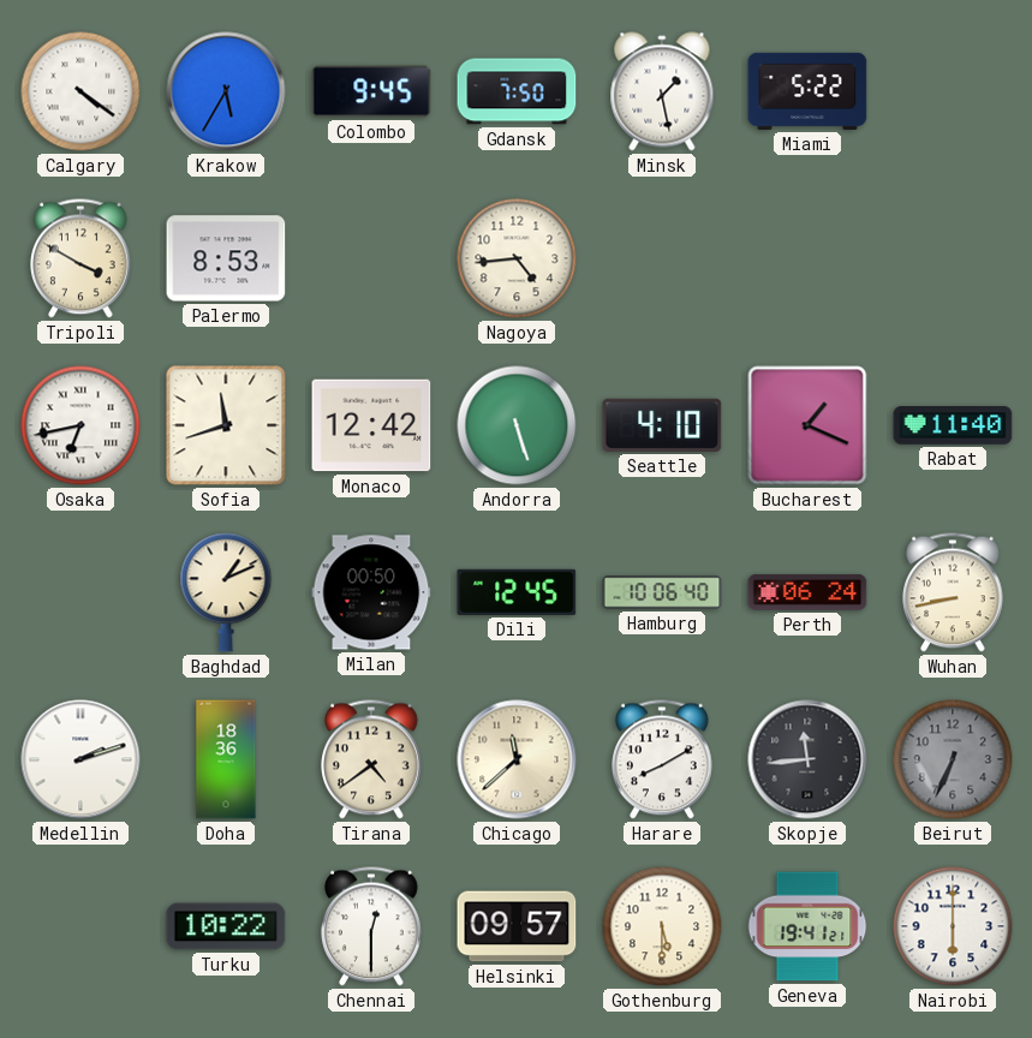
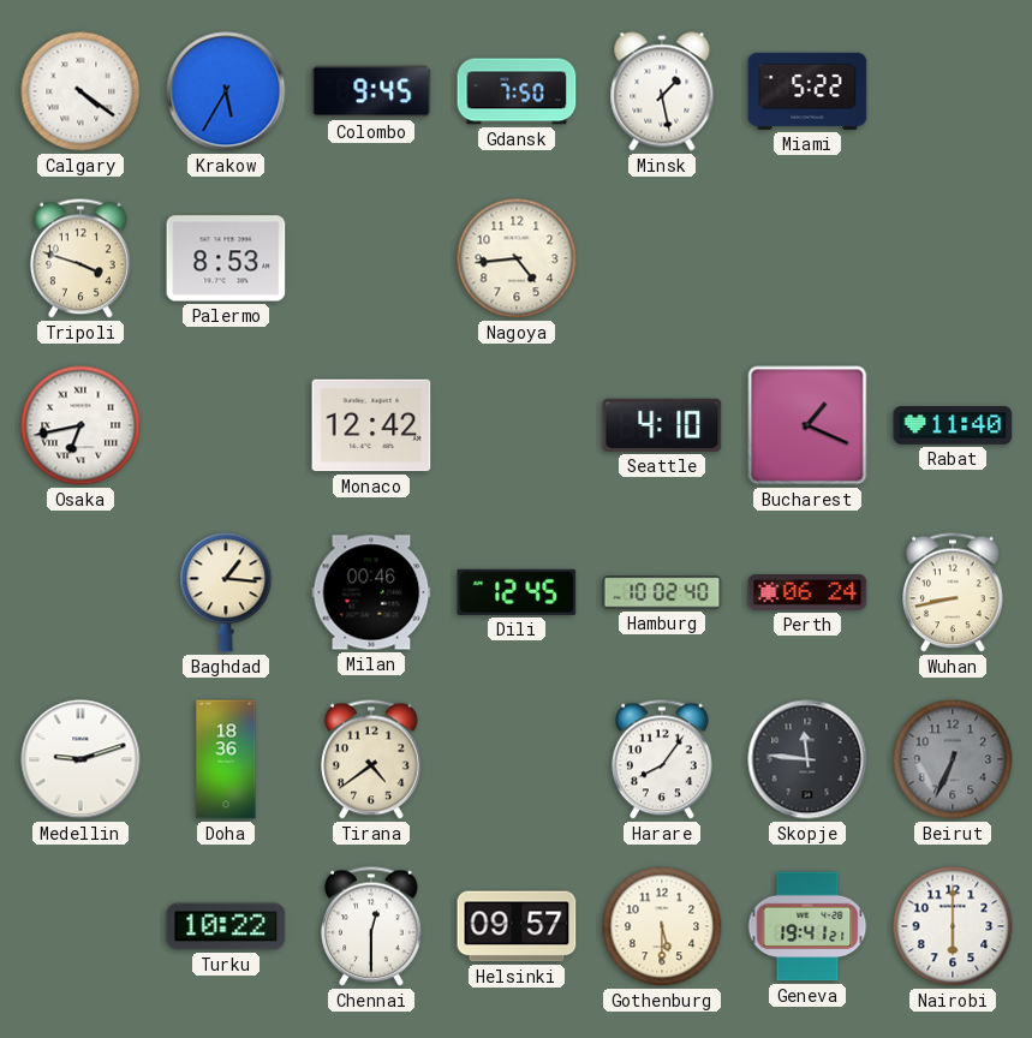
Tripoli: 3:50 -> 3:48
Sofia: 11:42 -> none
Andorra: 5:27 -> none
Baghdad: 1:11 -> 1:16
Milan: 00:50 -> 00:46
Hamburg: 10:06 -> 10:02
Medellin: 2:12 -> 9:12
Chicago: 11:38 -> none
Harare: 8:10 -> 8:06
Skopje: 11:44 -> 11:46
